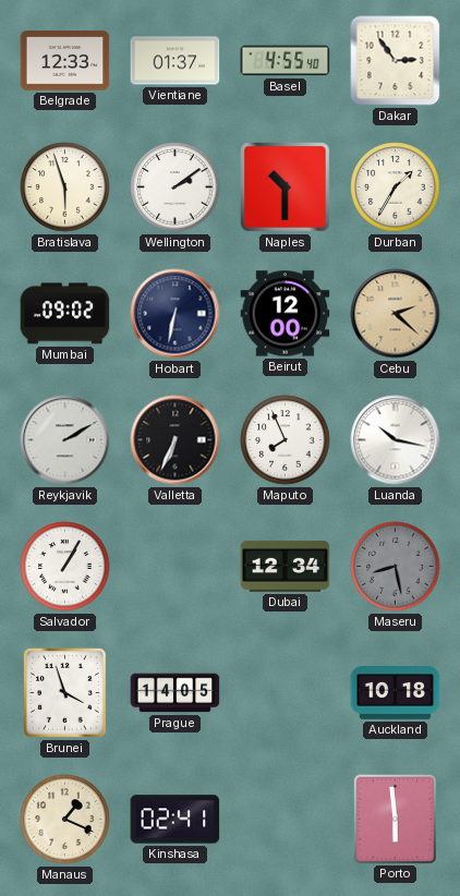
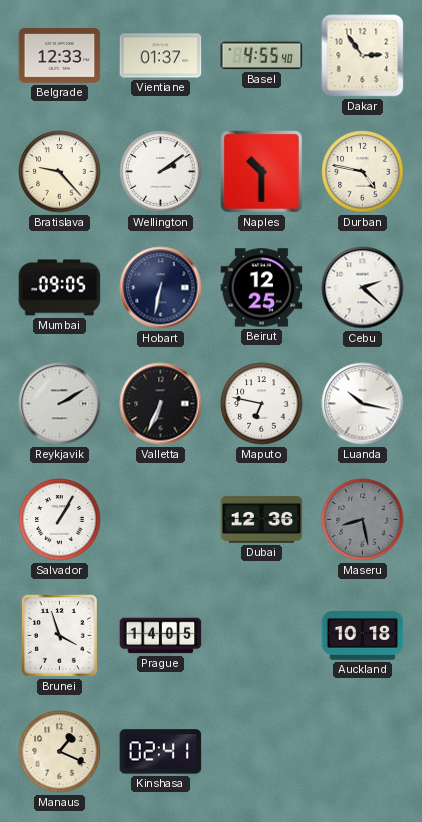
Bratislava: 5:57 -> 9:23
Durban: 1:35 -> 4:47
Mumbai: 09:02 -> 09:05
Beirut: 12:00 -> 12:25
Cebu dial: champagne -> white
Maputo: 7:56 -> 6:47
Dubai: 12:34 -> 12:36
Porto: 5:59 -> none
